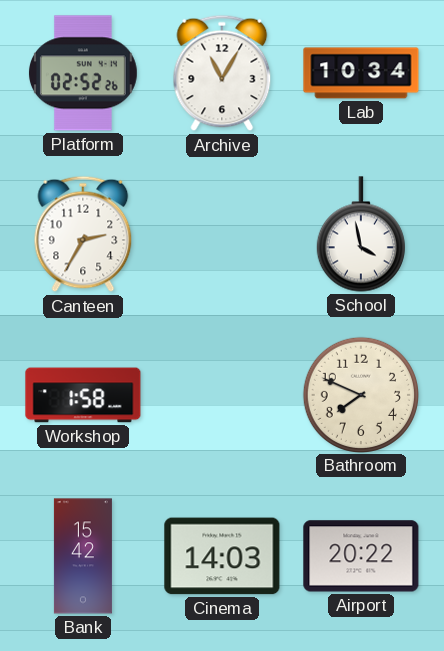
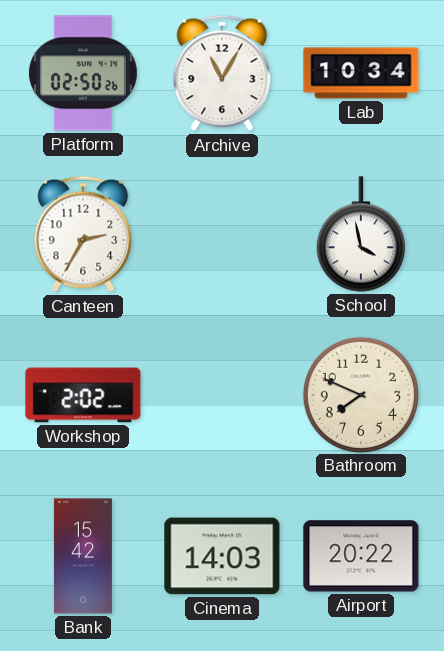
Platform: 02:52 -> 02:50
Workshop: 1:58 -> 2:02
